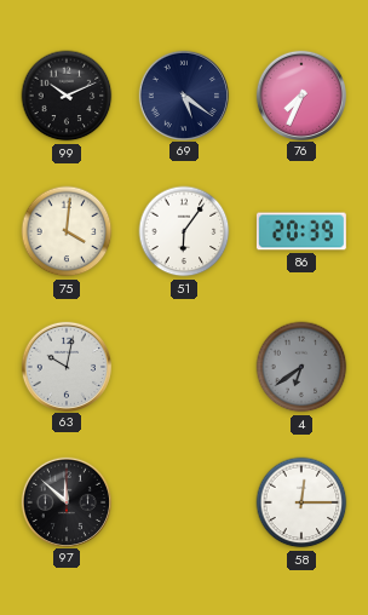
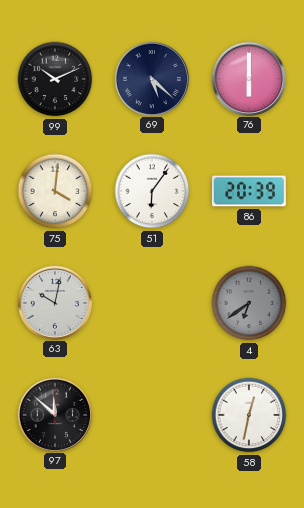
69: 5:21 -> 5:22
76: 7:34 -> 6:00
58: 12:15 -> 12:32
